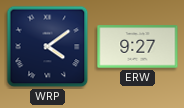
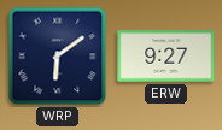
WRP: 4:09 -> 6:09
